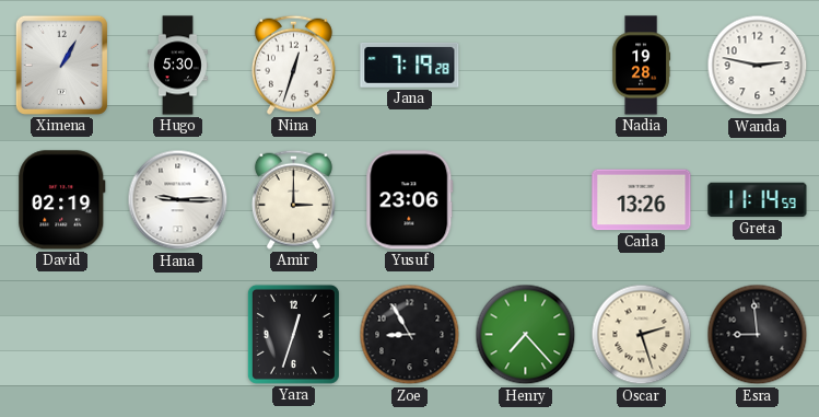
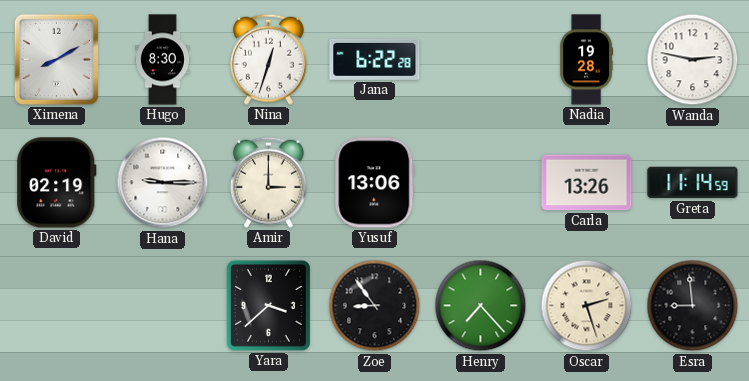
Ximena: 1:05 -> 8:10
Hugo: 5:30 -> 8:30
Jana: 7:19 -> 6:22
Yusuf: 23:06 -> 13:06
Yara: 12:33 -> 3:38
Zoe: 8:55 -> 8:54
